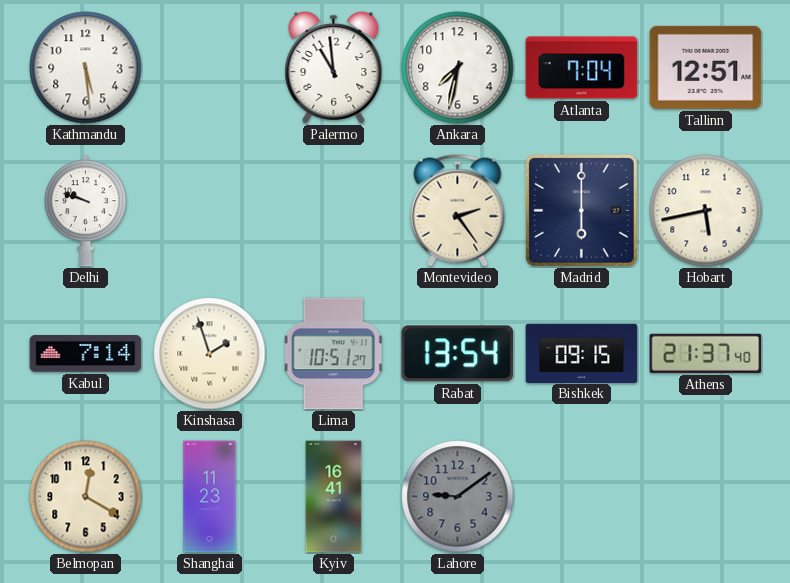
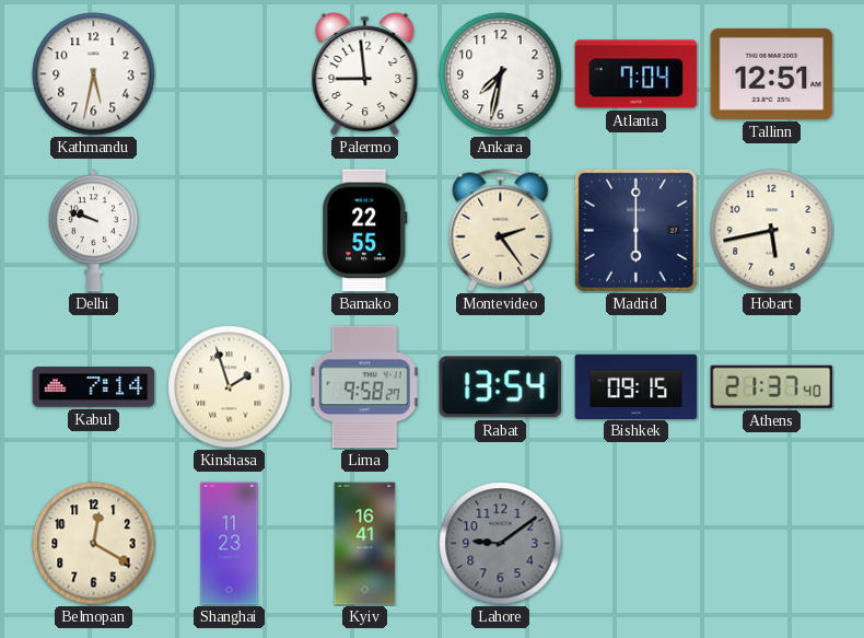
Kathmandu: 5:29 -> 5:32
Palermo: 10:59 -> 8:59
Bamako: none -> 22:55
Lima: 10:51 -> 9:58
